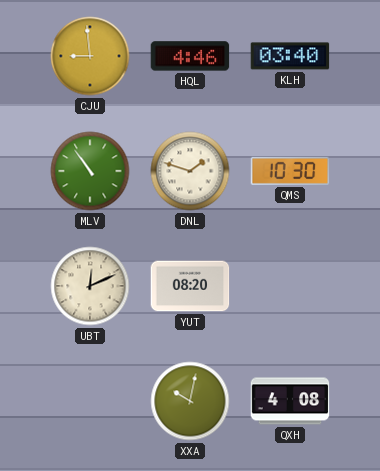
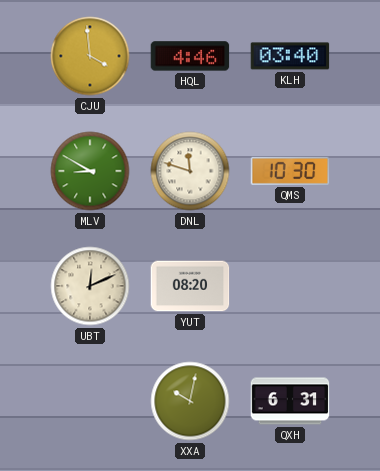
CJU: 8:59 -> 3:59
MLV: 10:54 -> 8:50
DNL: 1:48 -> 11:48
QXH: 4:08 -> 6:31
